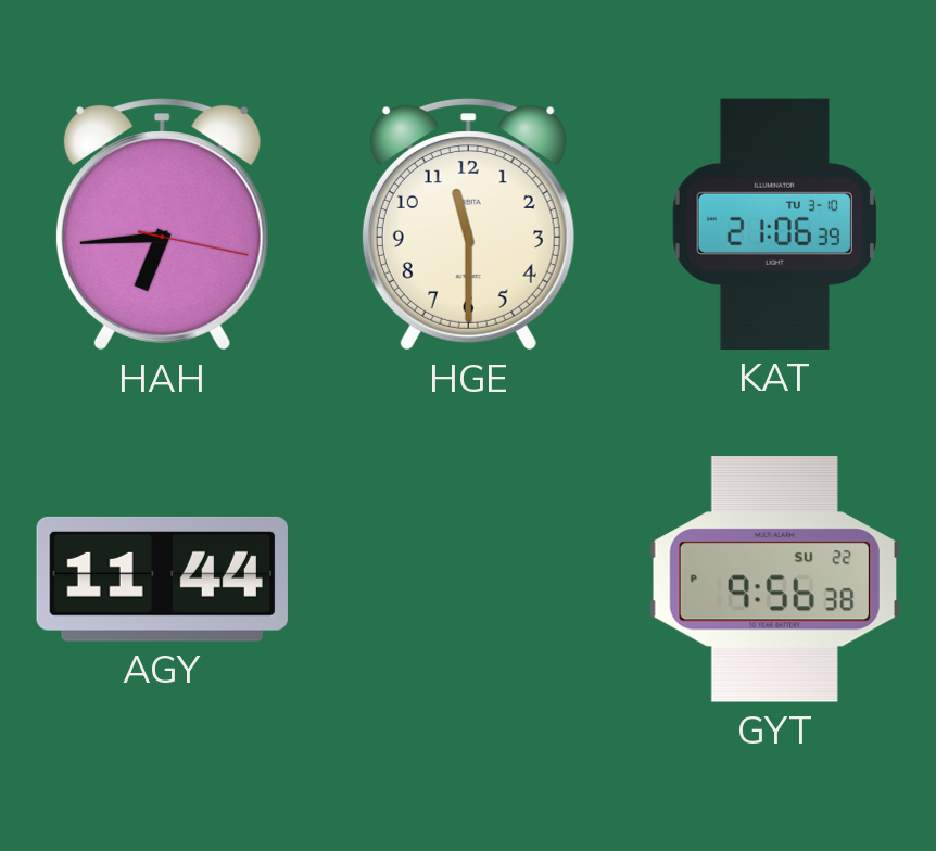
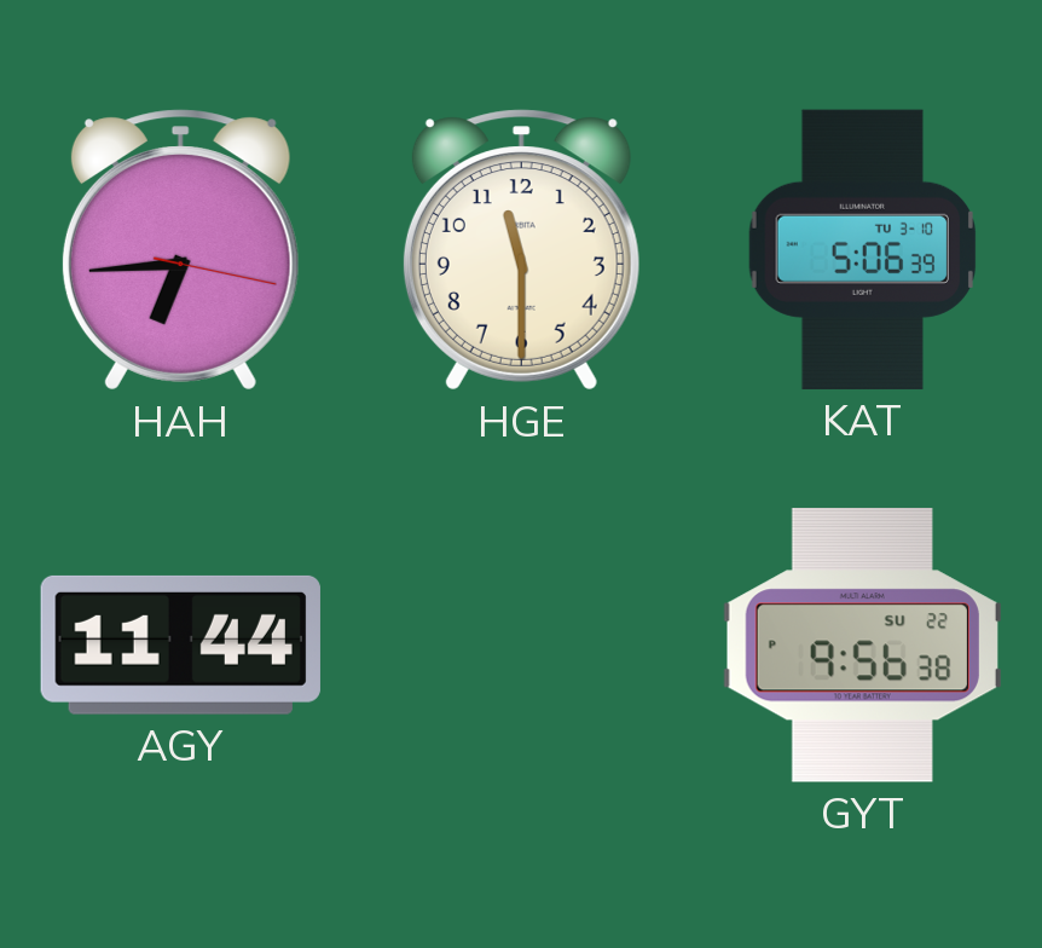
KAT: 21:06 -> 5:06
